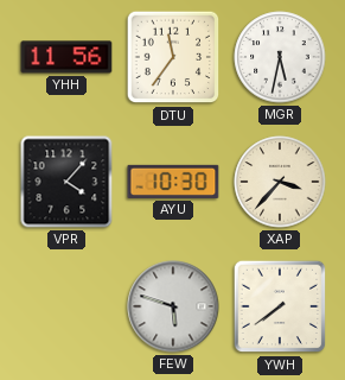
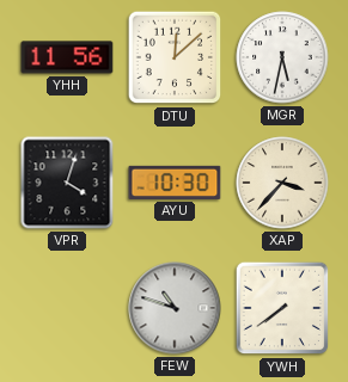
DTU: 11:36 -> 12:08
VPR: 4:07 -> 4:03
FEW: 5:48 -> 10:48
